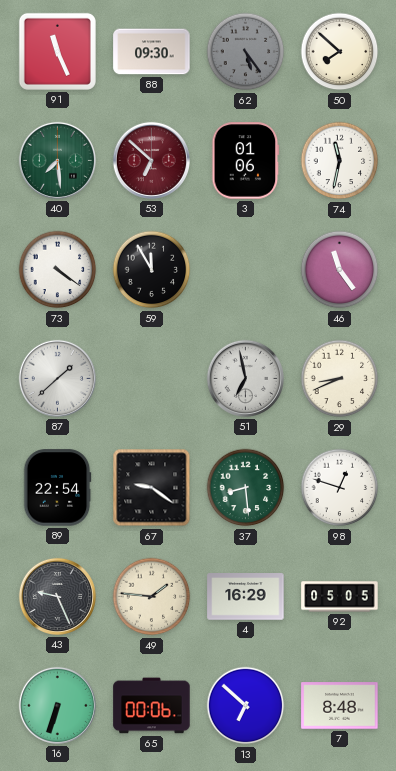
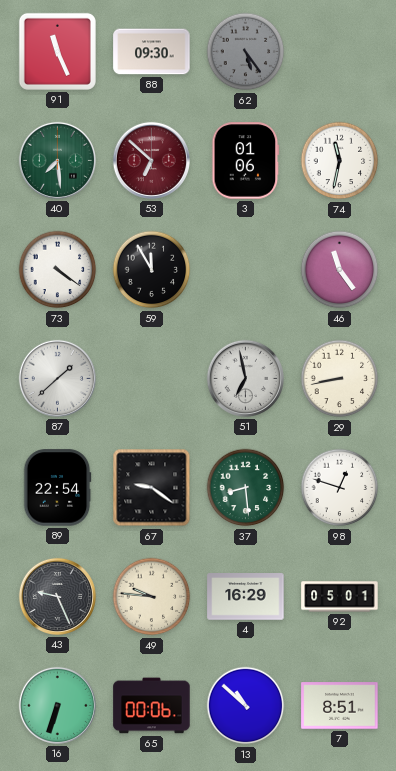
50: 7:52 -> none
29: 8:41 -> 8:43
49: 1:46 -> 9:46
92: 05:05 -> 05:01
13: 6:52 -> 10:52
7: 8:48 -> 8:51
